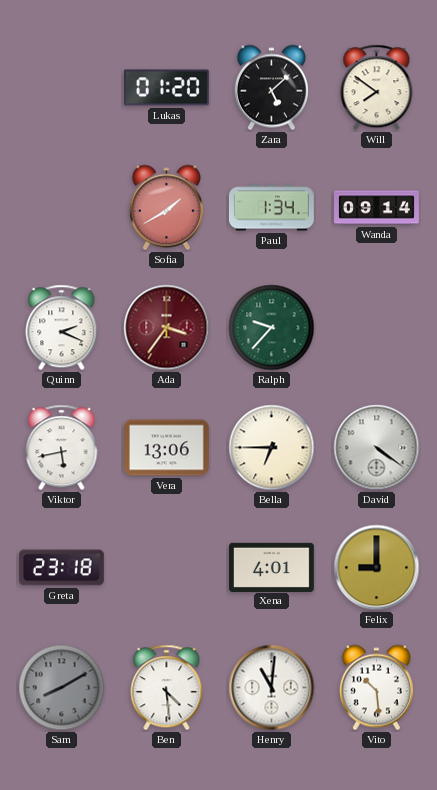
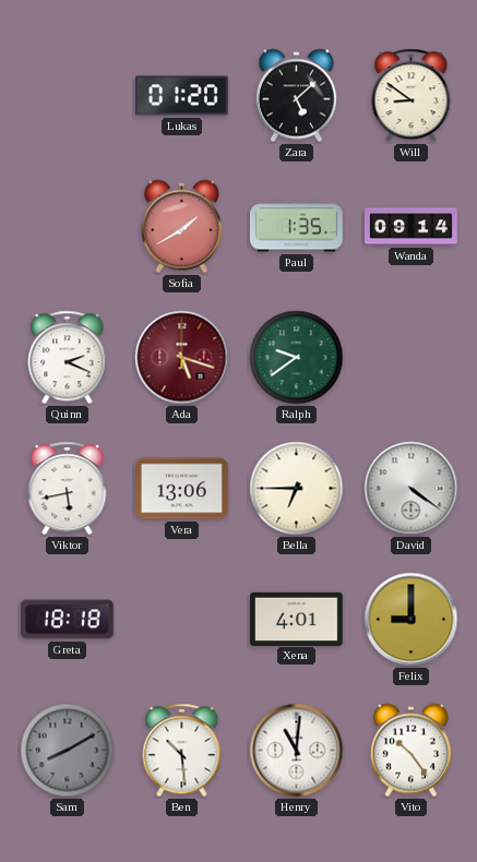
Will: 7:51 -> 8:51
Paul: 1:34 -> 1:35
Ada: 3:36 -> 5:18
Ralph: 9:37 -> 9:39
Greta: 23:18 -> 18:18
Ben: 4:29 -> 10:29
Vito: 10:29 -> 10:24
